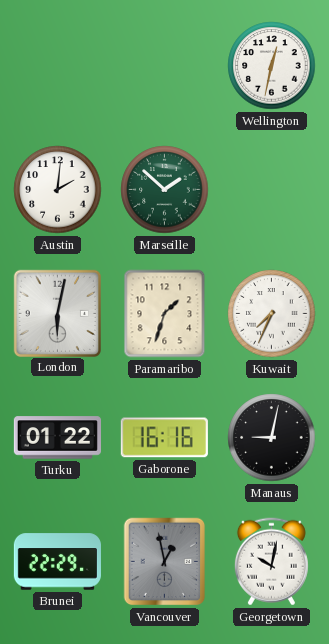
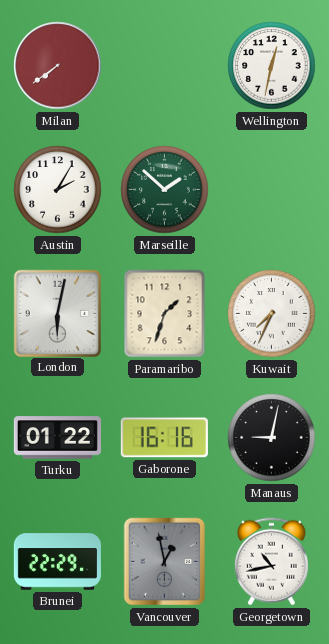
Milan: none -> 7:39
Austin: 2:01 -> 2:05
Georgetown: 10:02 -> 10:43
